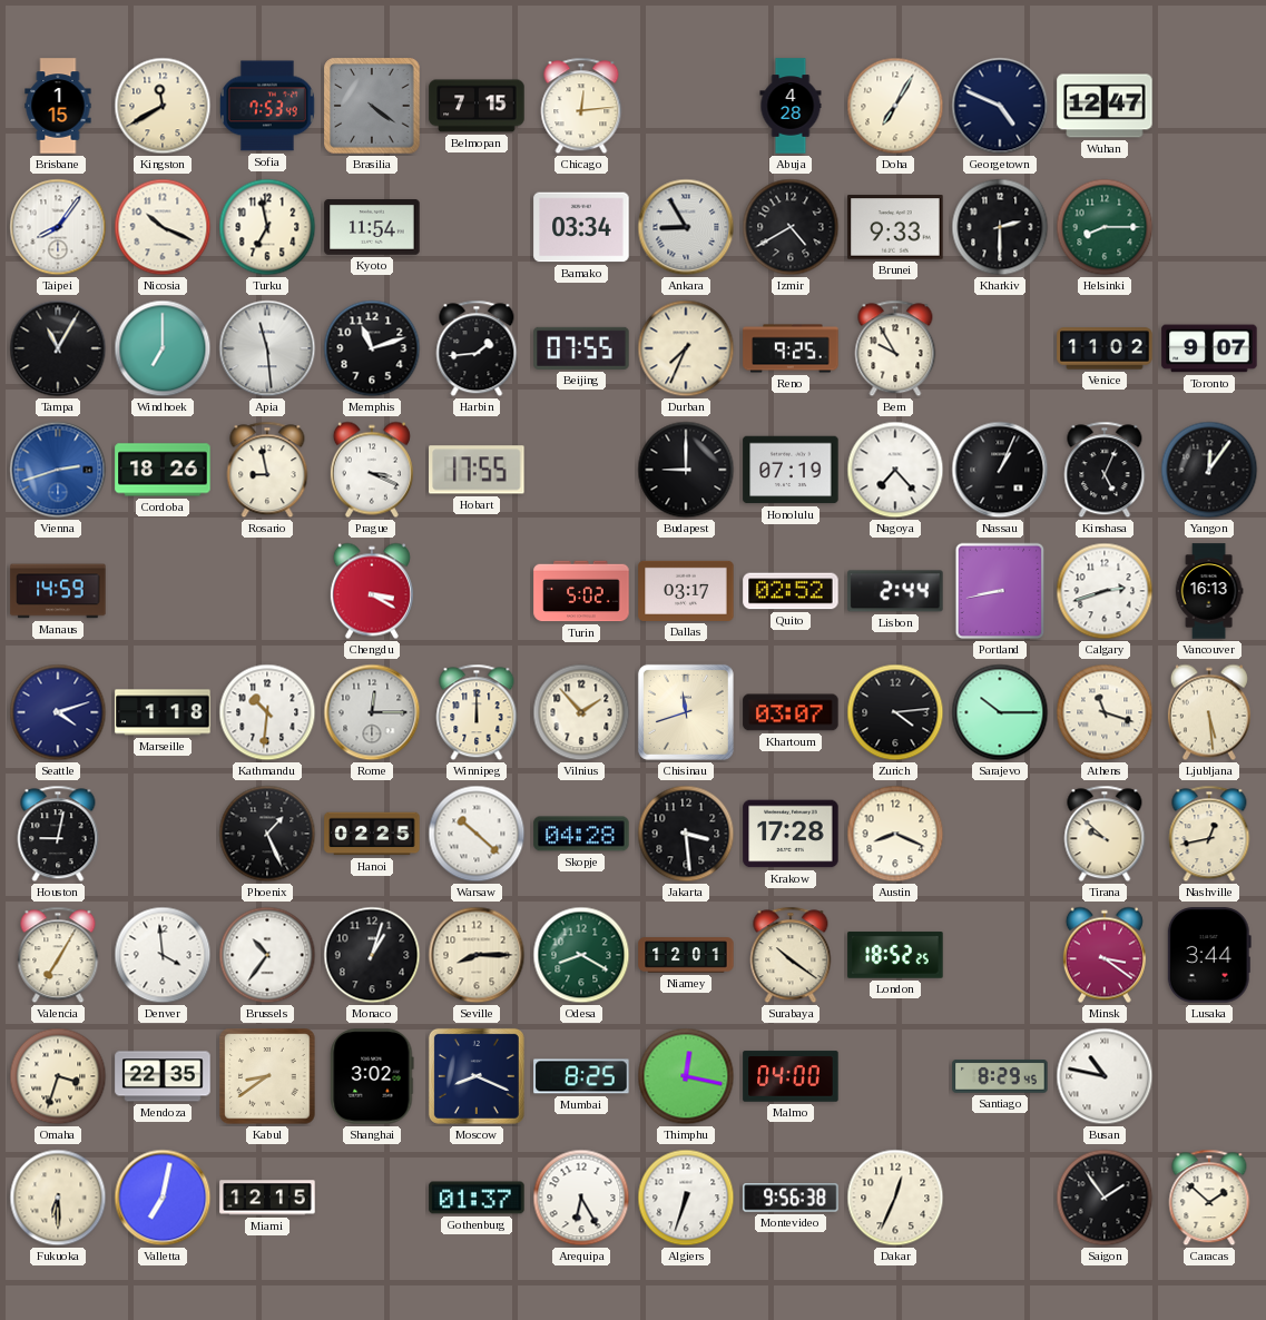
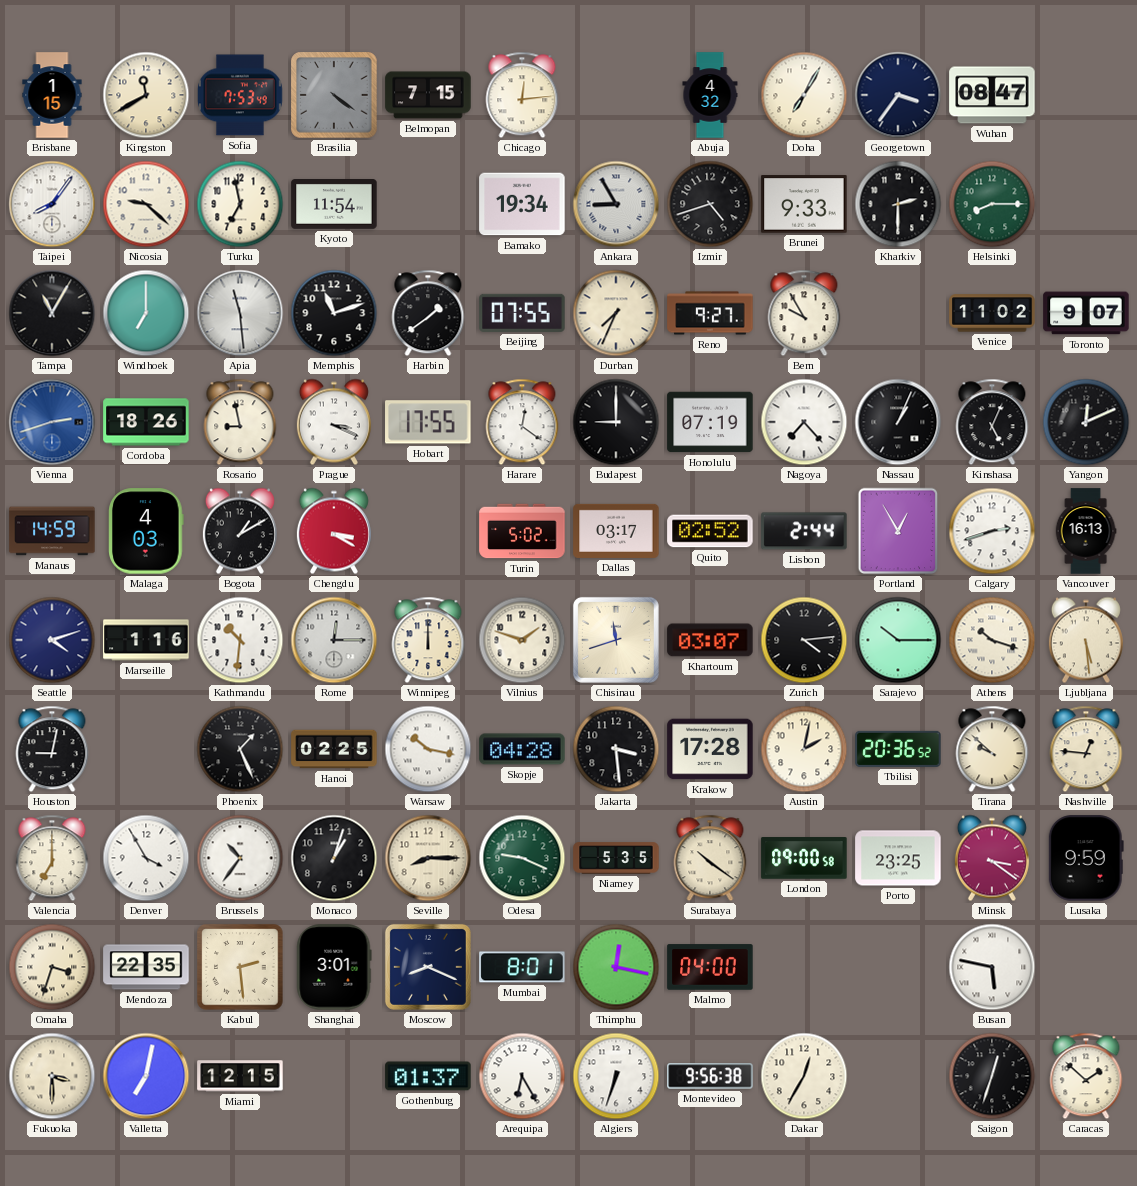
Abuja: 4:28 -> 4:32
Georgetown: 4:49 -> 3:36
Wuhan: 12:47 -> 08:47
Nicosia: 10:19 -> 9:22
Bamako: 03:34 -> 19:34
Izmir: 4:40 -> 4:42
Harbin: 1:44 -> 1:39
Reno: 9:25 -> 9:27
Harare: none -> 12:21
Yangon: 12:06 -> 12:11
Malaga: none -> 4:03
Bogota: none -> 1:10
Portland: 8:43 -> 12:55
Marseille: 1:18 -> 1:16
Vilnius: 1:53 -> 1:48
Athens: 11:18 -> 10:18
Warsaw: 10:22 -> 10:17
Austin: 8:19 -> 2:02
Tbilisi: none -> 20:36
Nashville: 12:43 -> 12:46
Valencia: 7:05 -> 7:00
Denver: 3:59 -> 3:55
Odesa: 8:20 -> 9:19
Niamey: 12:01 -> 5:35
London: 18:52 -> 09:00
Porto: none -> 23:25
Lusaka: 3:44 -> 9:59
Kabul: 8:39 -> 2:29
Shanghai: 3:02 -> 3:01
Mumbai: 8:25 -> 8:01
Santiago: 8:29 -> none
Busan: 10:47 -> 5:47
Fukuoka: 6:30 -> 3:30
Dakar: 12:34 -> 12:35
Saigon: 1:54 -> 12:33
